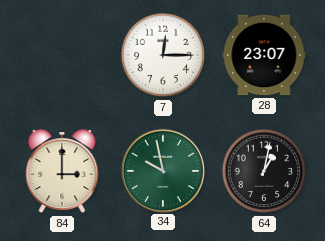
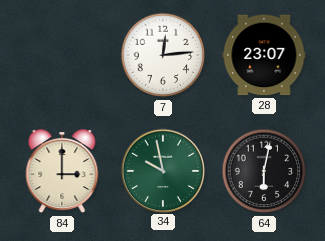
7: 12:15 -> 12:14
64: 1:02 -> 6:02
